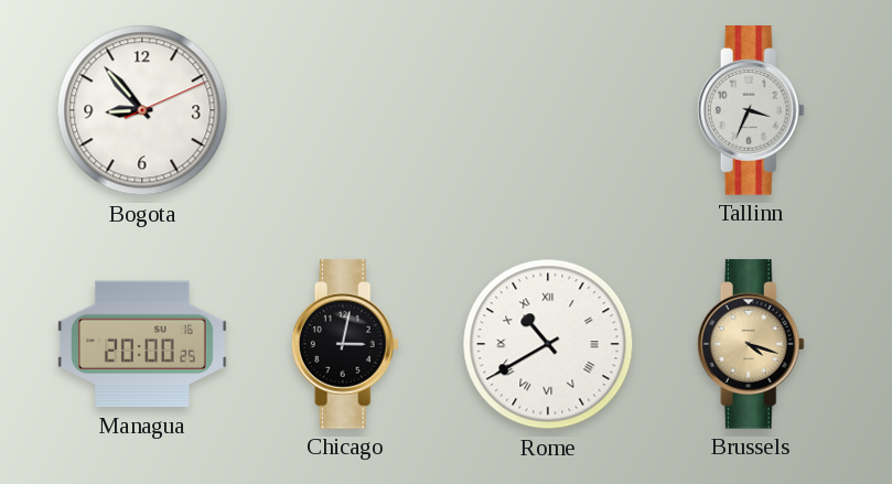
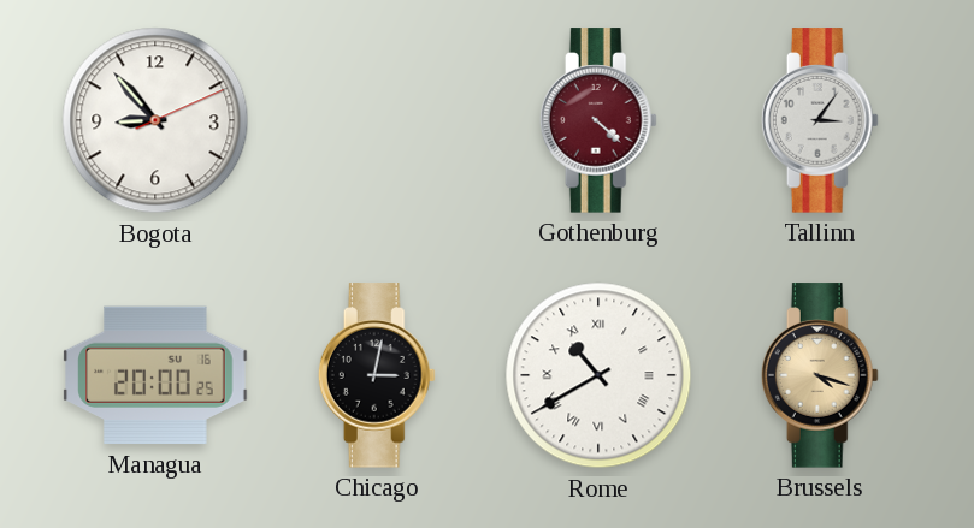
Gothenburg: none -> 4:22
Tallinn: 3:34 -> 3:06
